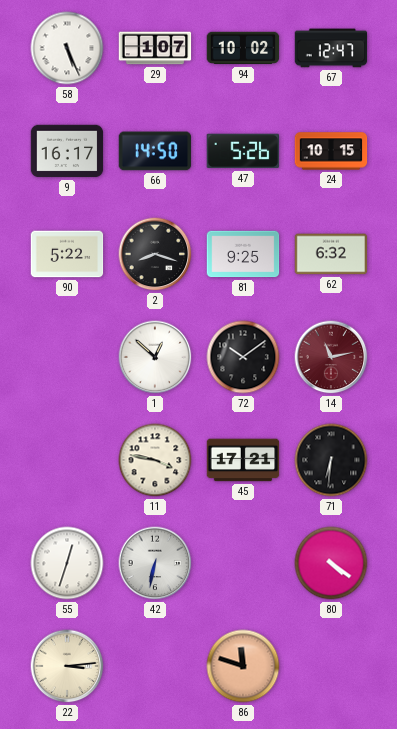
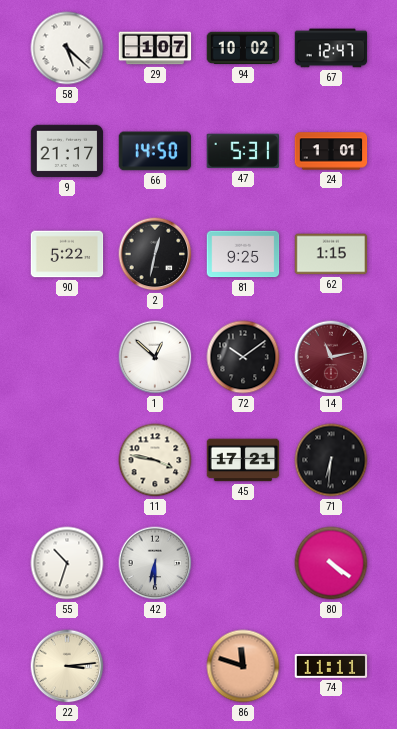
58: 5:26 -> 5:22
9: 16:17 -> 21:17
47: 5:26 -> 5:31
24: 10:15 -> 1:01
2: 8:18 -> 12:32
62: 6:32 -> 1:15
55: 12:33 -> 10:33
42: 6:32 -> 6:30
74: none -> 11:11
